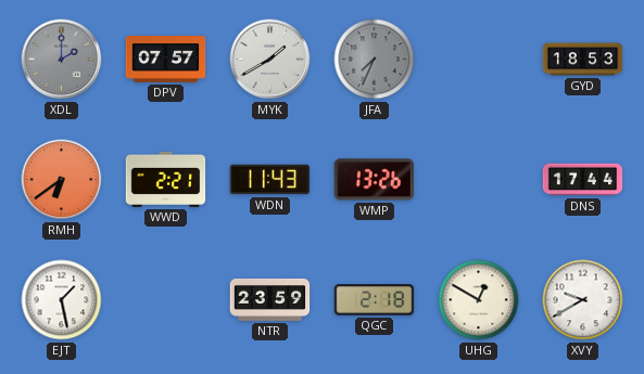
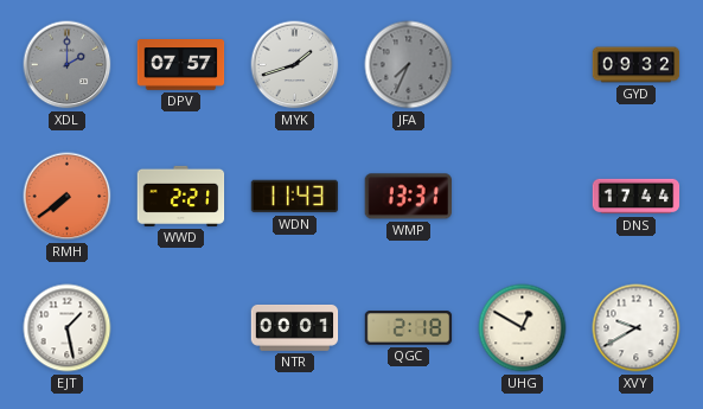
MYK: 1:40 -> 1:42
GYD: 18:53 -> 09:32
RMH: 6:39 -> 7:39
WMP: 13:26 -> 13:31
NTR: 23:59 -> 00:01
